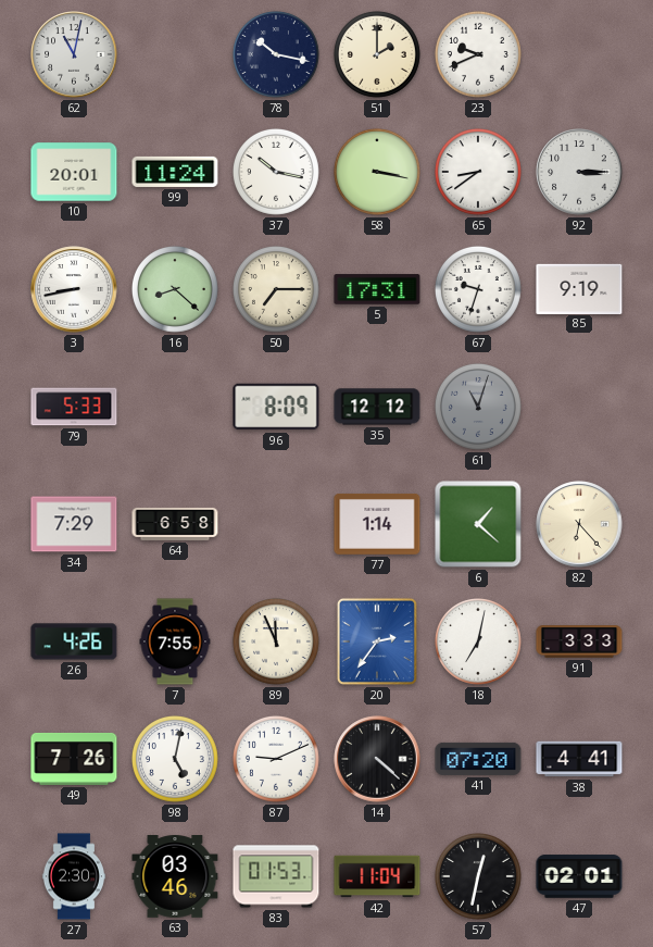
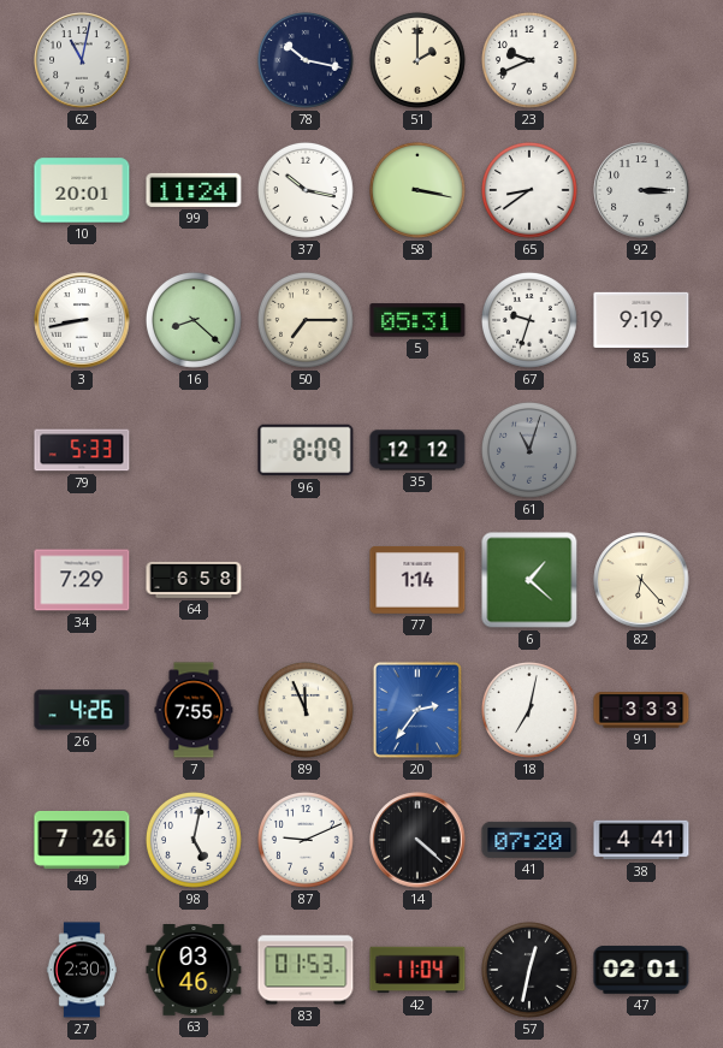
5: 17:31 -> 05:31
